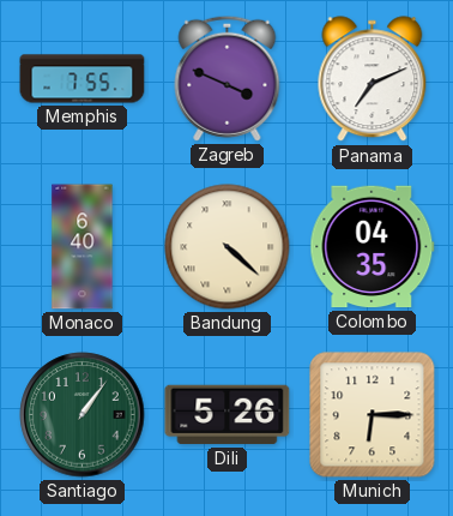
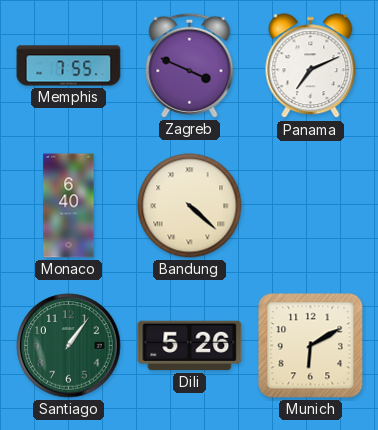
Colombo: 04:35 -> none
Munich: 6:15 -> 6:10
